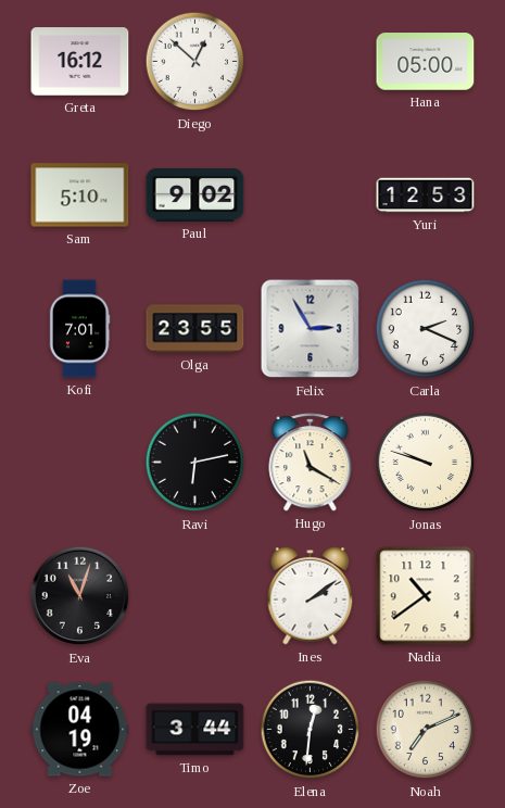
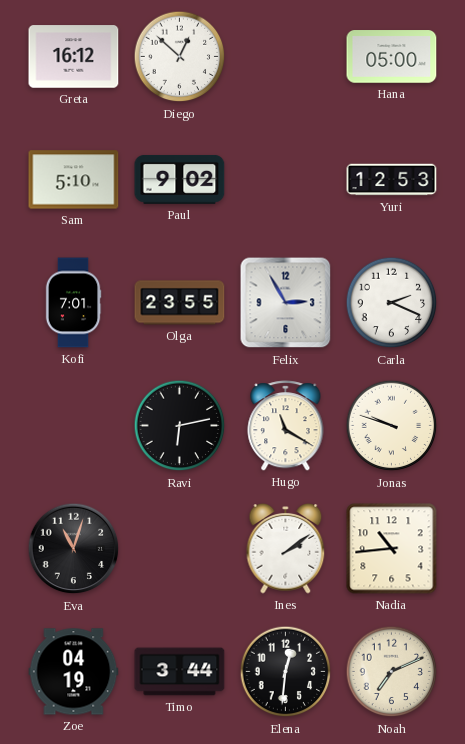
Nadia: 10:39 -> 10:44
